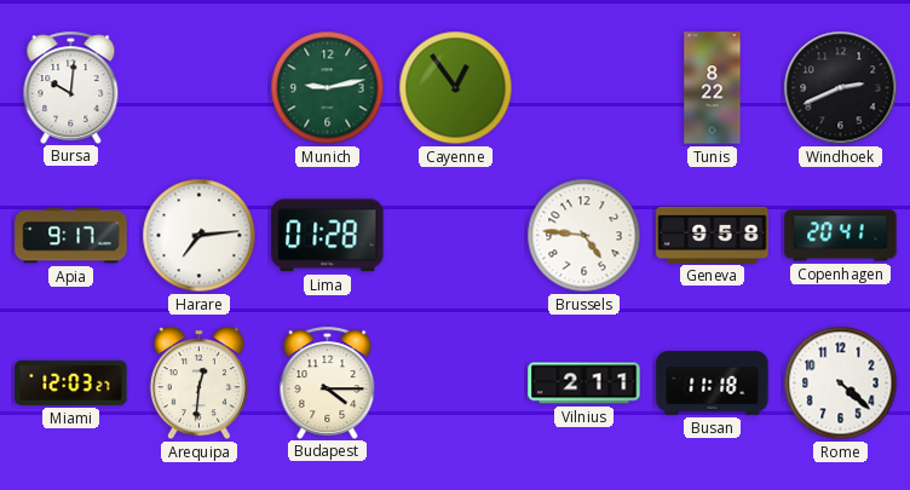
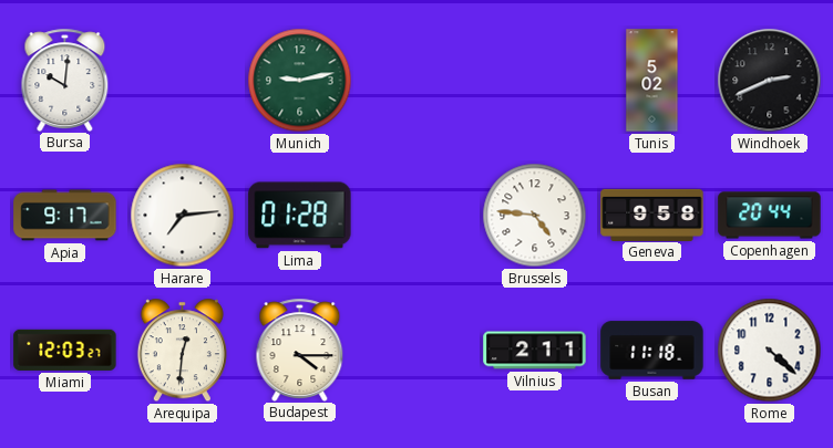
Cayenne: 12:54 -> none
Tunis: 8:22 -> 5:02
Copenhagen: 20:41 -> 20:44
